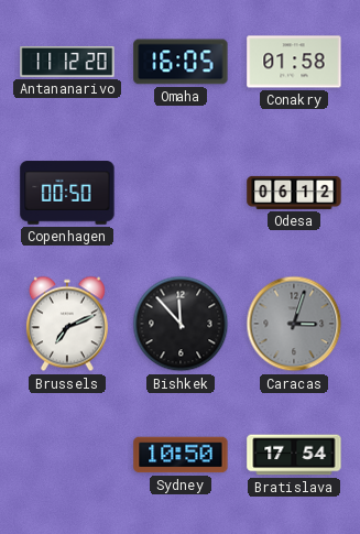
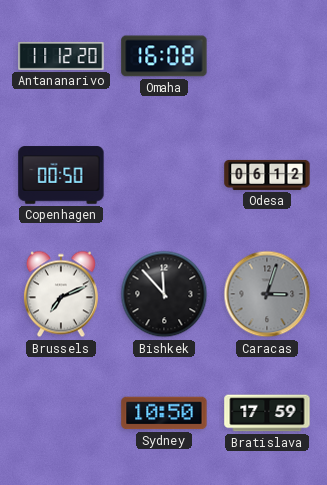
Omaha: 16:05 -> 16:08
Conakry: 01:58 -> none
Bratislava: 17:54 -> 17:59
